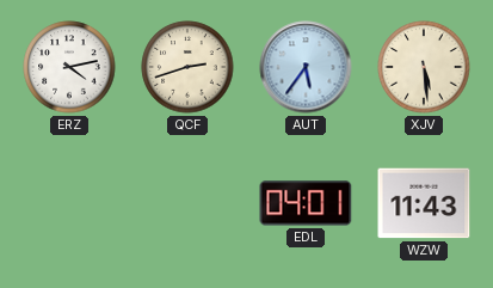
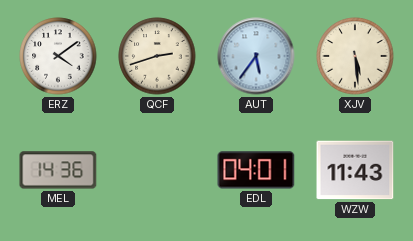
ERZ: 4:13 -> 4:09
MEL: none -> 14:36
